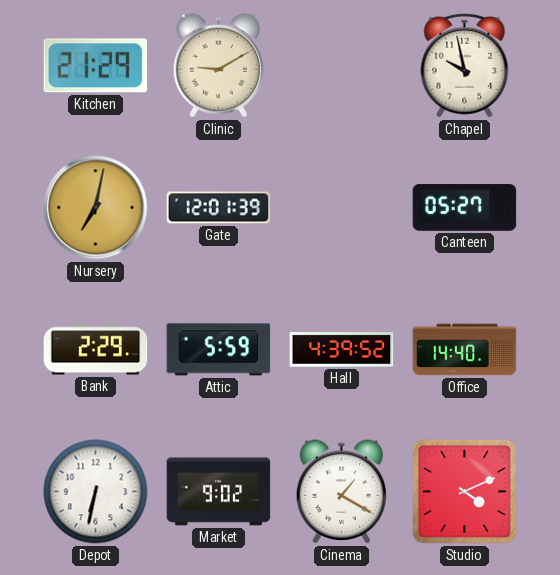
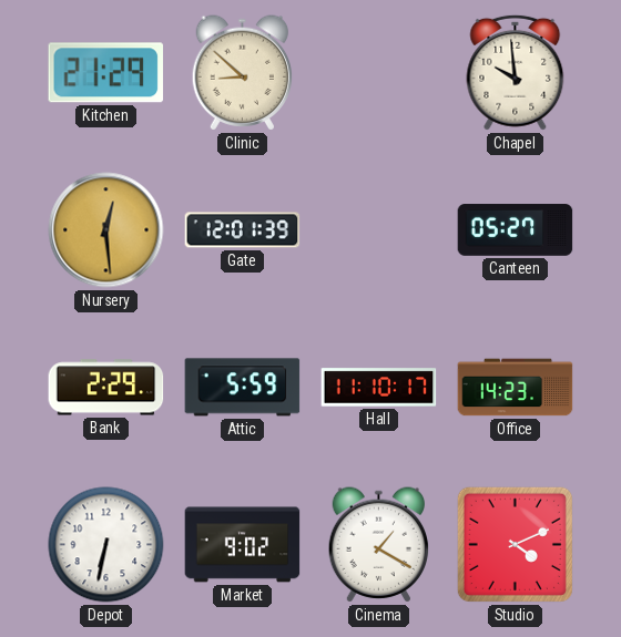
Clinic: 9:10 -> 8:52
Chapel: 9:58 -> 9:59
Nursery: 7:02 -> 12:29
Hall: 4:39 -> 11:10
Office: 14:40 -> 14:23
